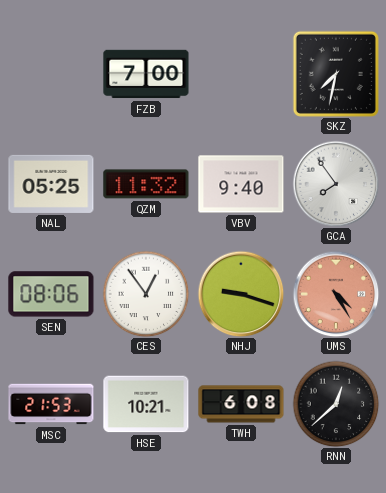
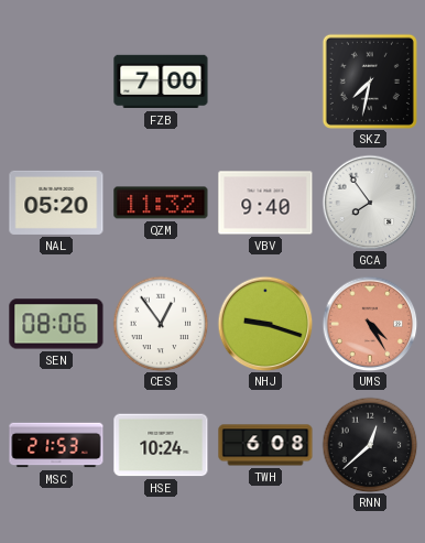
NAL: 05:25 -> 05:20
HSE: 10:21 -> 10:24
